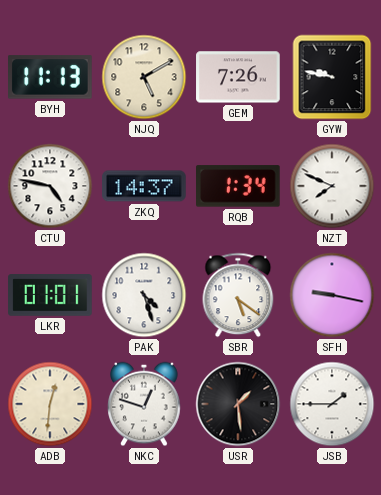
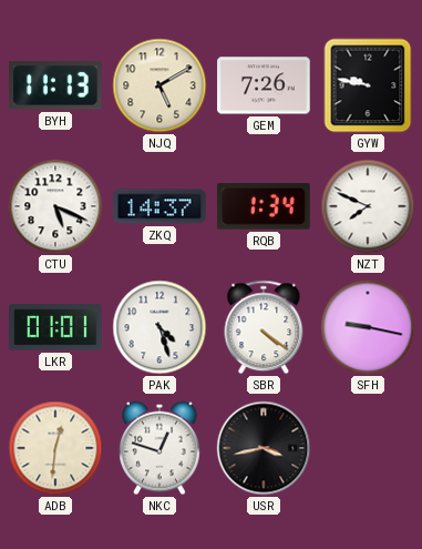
CTU: 4:47 -> 5:19
SBR: 5:21 -> 4:21
USR: 1:29 -> 3:43
JSB: 1:45 -> none
